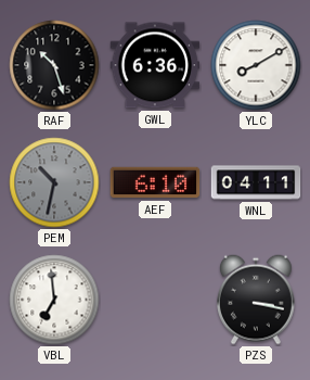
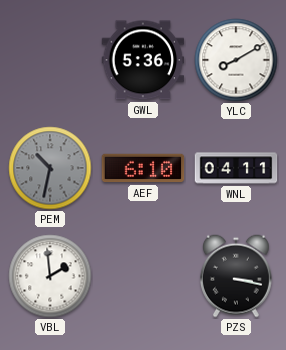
RAF: 10:27 -> none
GWL: 6:36 -> 5:36
VBL: 6:59 -> 1:59
